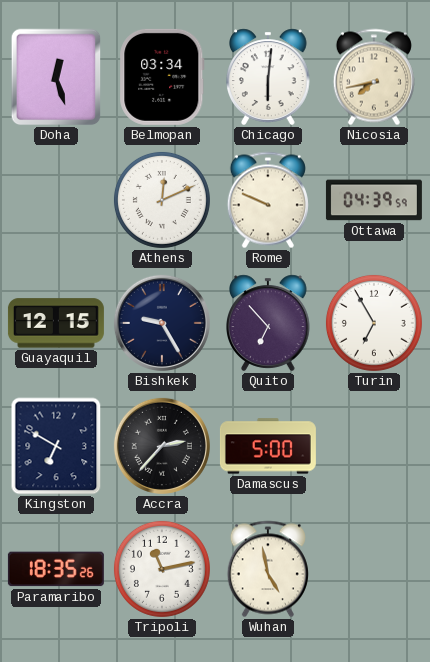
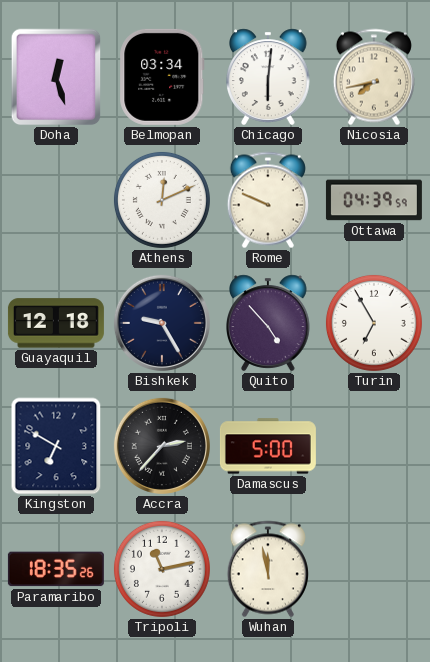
Guayaquil: 12:15 -> 12:18
Quito: 6:53 -> 4:53
Wuhan: 4:58 -> 11:58
